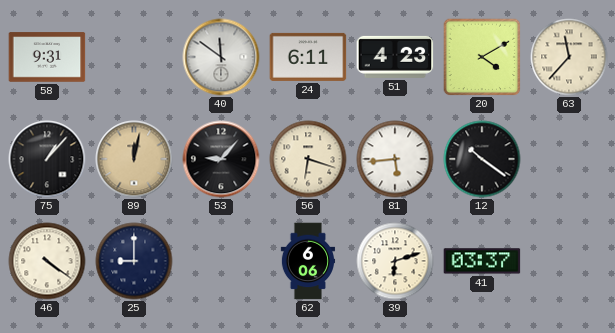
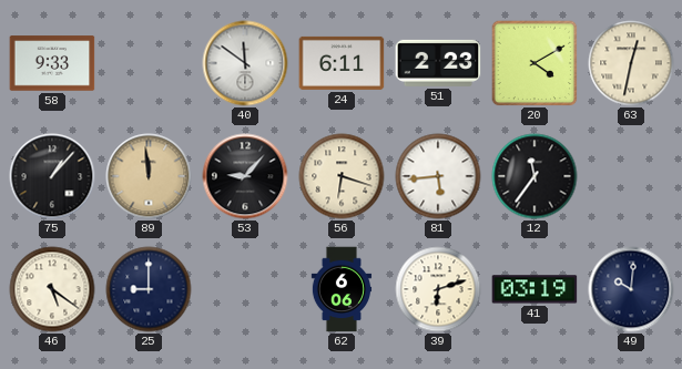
58: 9:31 -> 9:33
51: 4:23 -> 2:23
63: 11:37 -> 12:32
89: 12:02 -> 11:59
12: 10:21 -> 11:36
46: 4:21 -> 5:21
41: 03:37 -> 03:19
49: none -> 10:01
